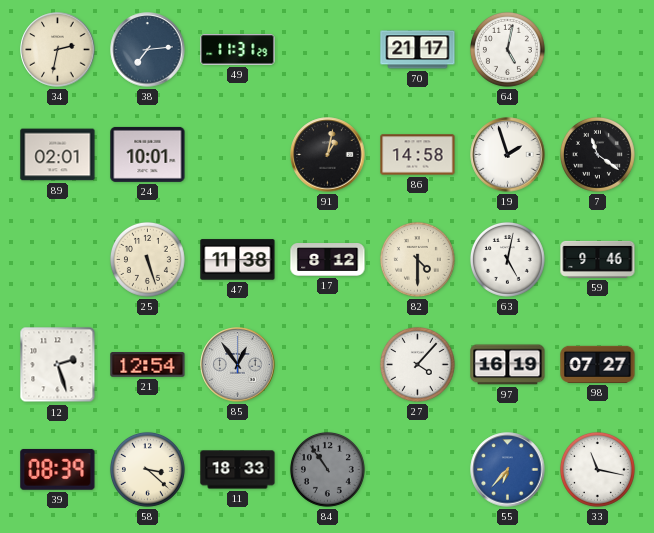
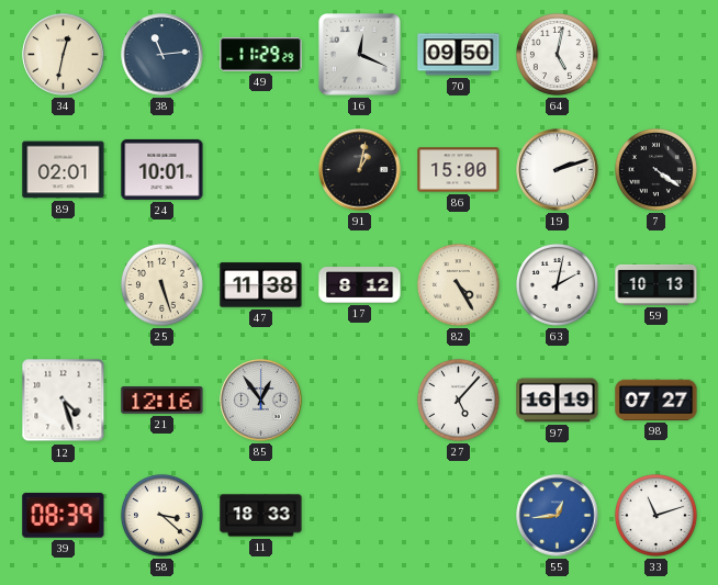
34: 2:32 -> 12:32
38: 7:14 -> 11:14
49: 11:31 -> 11:29
16: none -> 12:19
70: 21:17 -> 09:50
86: 14:58 -> 15:00
19: 1:57 -> 2:12
7: 11:21 -> 4:21
82: 4:30 -> 4:25
63: 5:02 -> 2:02
59: 9:46 -> 10:13
12: 2:27 -> 4:27
21: 12:54 -> 12:16
27: 4:07 -> 5:07
84: 10:54 -> none
55: 6:37 -> 12:44
33: 11:17 -> 11:12
